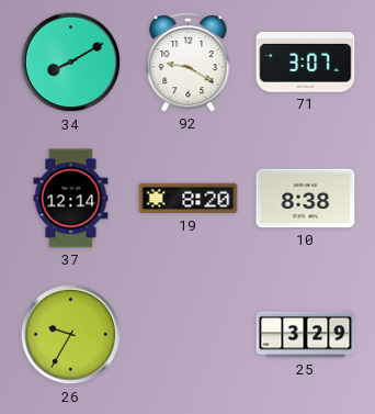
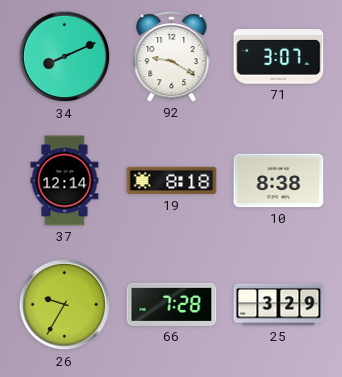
34: 8:10 -> 8:11
19: 8:20 -> 8:18
66: none -> 7:28
